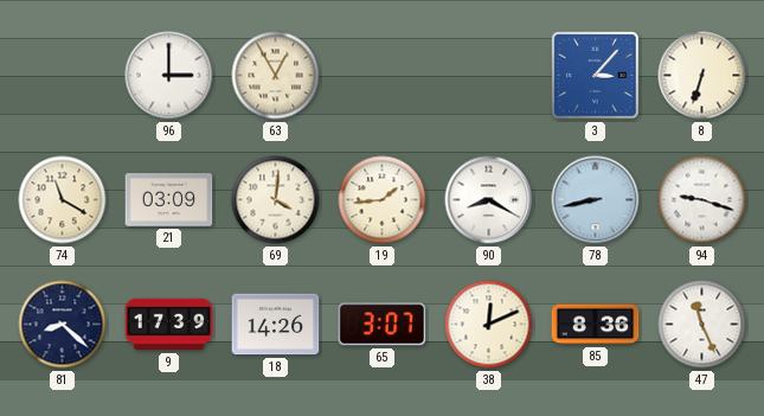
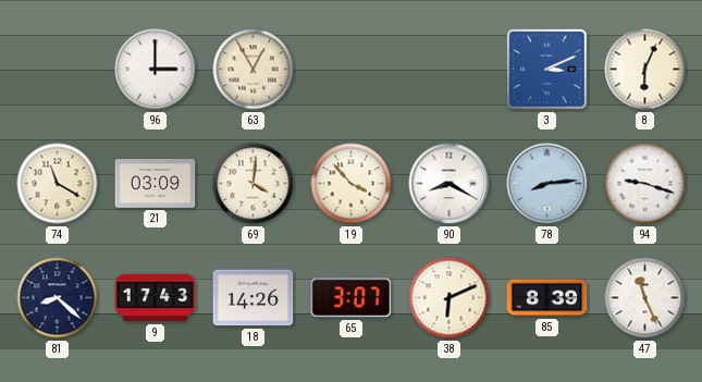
3: 3:07 -> 3:11
8: 6:33 -> 6:04
19: 1:44 -> 3:53
78: 8:43 -> 8:14
9: 17:39 -> 17:43
38: 12:11 -> 6:11
85: 8:36 -> 8:39
